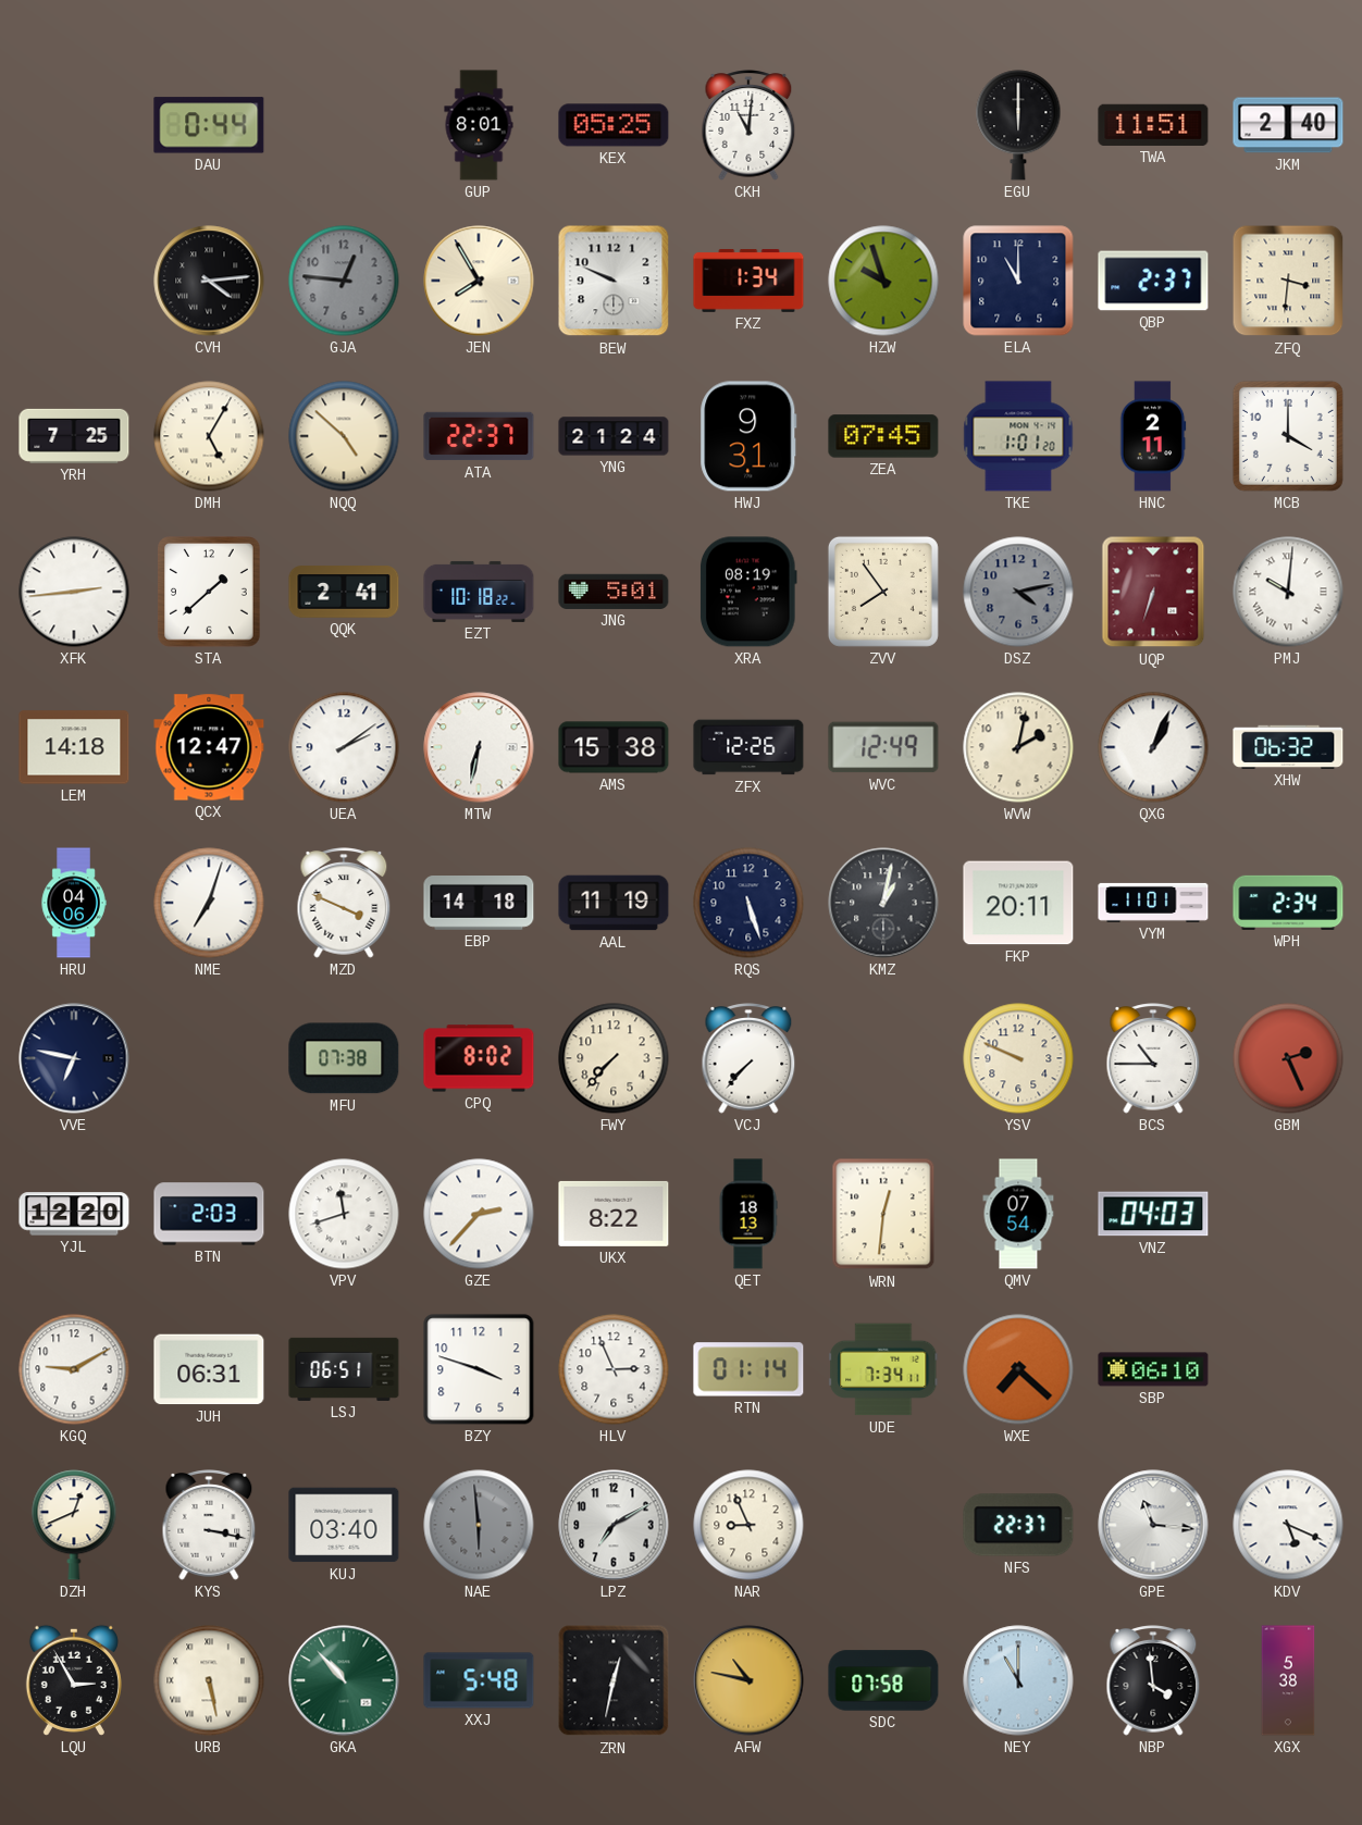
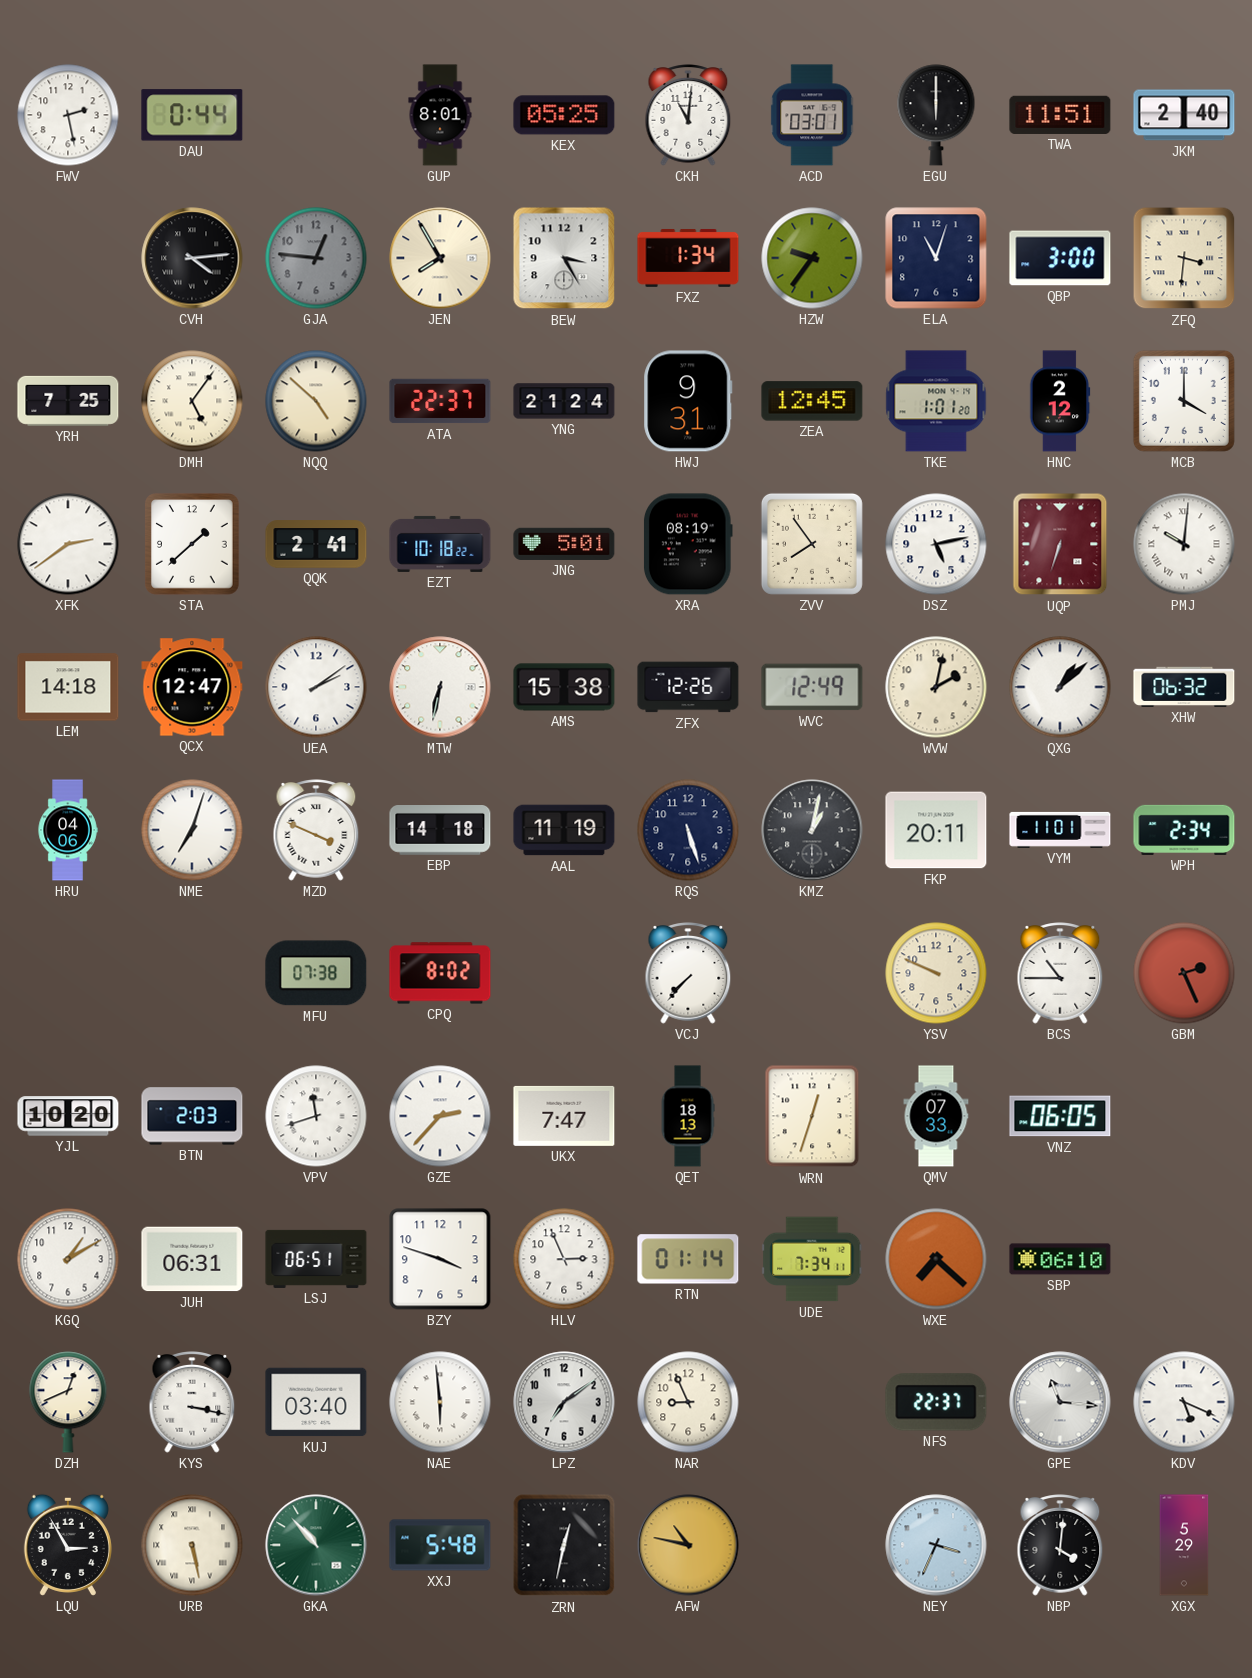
FWV: none -> 2:28
ACD: none -> 03:01
BEW: 9:49 -> 3:25
HZW: 9:57 -> 9:36
ELA: 11:00 -> 11:03
QBP: 2:37 -> 3:00
DMH: 5:05 -> 5:06
ZEA: 07:45 -> 12:45
HNC: 2:11 -> 2:12
XFK: 2:44 -> 2:39
DSZ: 4:13 -> 5:13
DSZ dial: grey -> white
QXG: 1:04 -> 1:08
VVE: 6:47 -> none
FWY: 7:37 -> none
YJL: 12:20 -> 10:20
UKX: 8:22 -> 7:47
WRN: 12:31 -> 12:33
QMV: 07:54 -> 07:33
VNZ: 04:03 -> 06:05
KGQ: 9:10 -> 1:10
NAE dial: grey -> white
LPZ: 7:10 -> 7:09
SDC: 07:58 -> none
NEY: 11:00 -> 3:34
NBP: 3:59 -> 4:01
XGX: 5:38 -> 5:29
